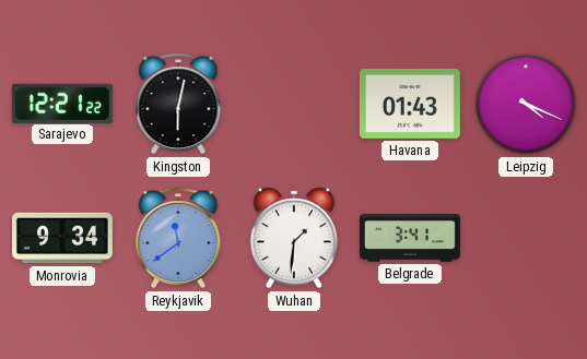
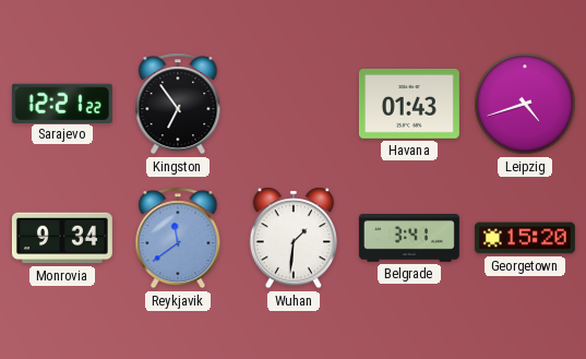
Kingston: 6:02 -> 6:54
Leipzig: 4:19 -> 4:42
Georgetown: none -> 15:20
